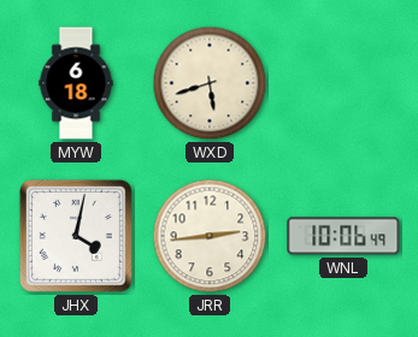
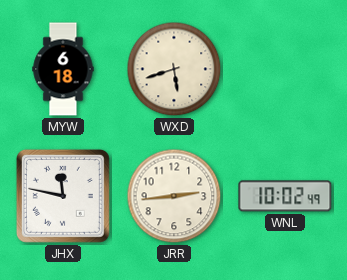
JHX: 4:02 -> 11:47
WNL: 10:06 -> 10:02
